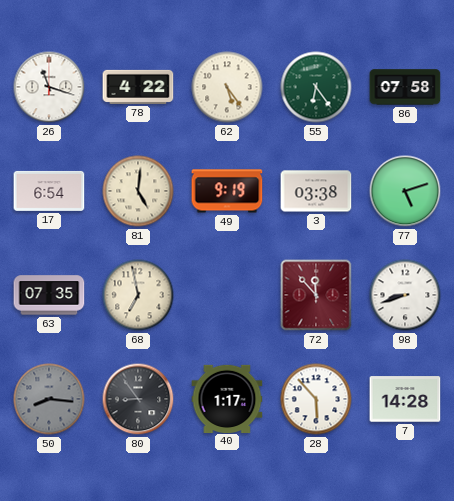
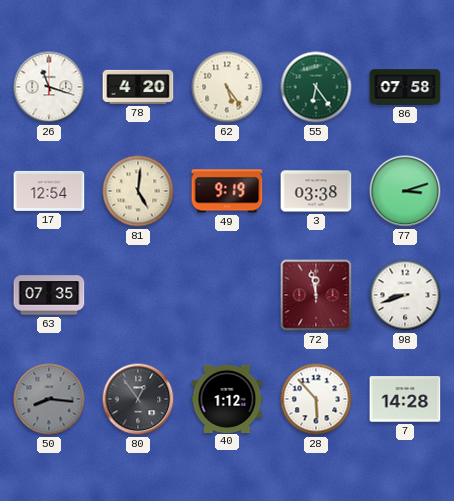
78: 4:22 -> 4:20
17: 6:54 -> 12:54
77: 5:12 -> 3:12
68: 6:58 -> none
72: 11:53 -> 11:58
80: 8:54 -> 12:54
40: 1:17 -> 1:12
